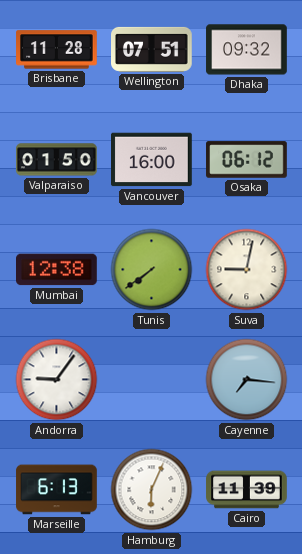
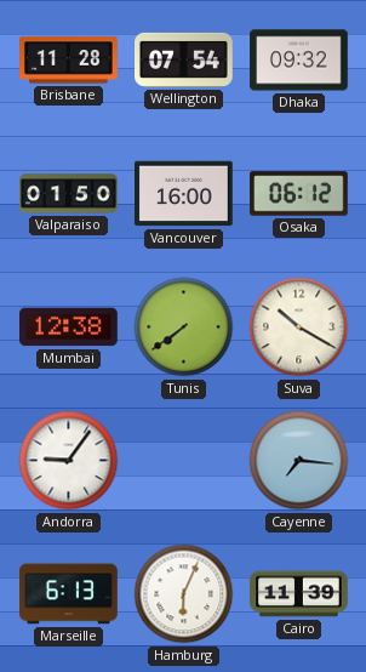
Wellington: 07:51 -> 07:54
Suva: 9:02 -> 10:20
